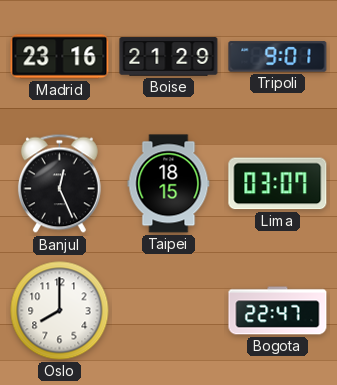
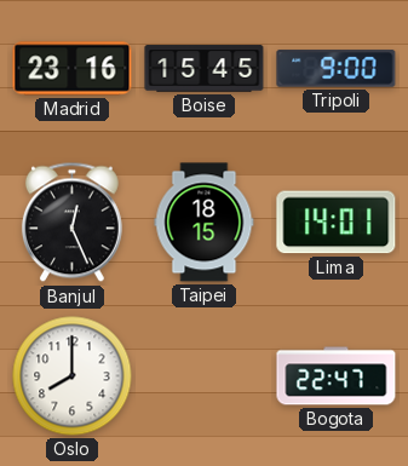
Boise: 21:29 -> 15:45
Tripoli: 9:01 -> 9:00
Lima: 03:07 -> 14:01
